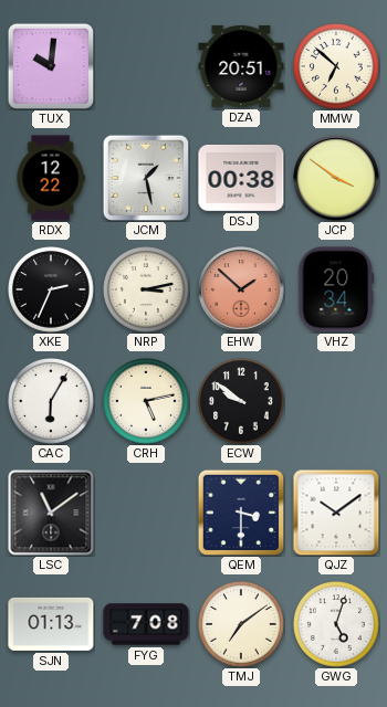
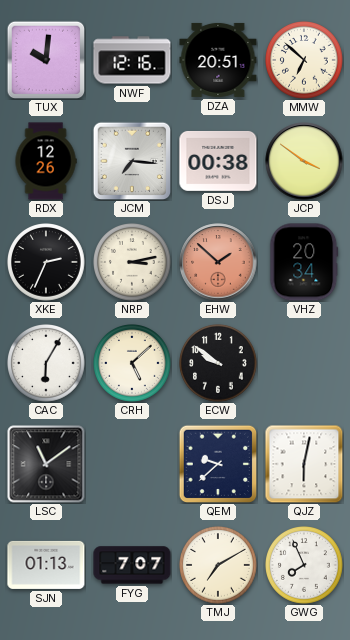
NWF: none -> 12:16
RDX: 12:22 -> 12:26
JCM: 1:28 -> 7:16
CRH: 5:13 -> 5:08
QEM: 3:30 -> 9:38
QJZ: 10:09 -> 6:02
FYG: 7:08 -> 7:07
TMJ: 7:09 -> 7:10
GWG: 5:03 -> 7:56
